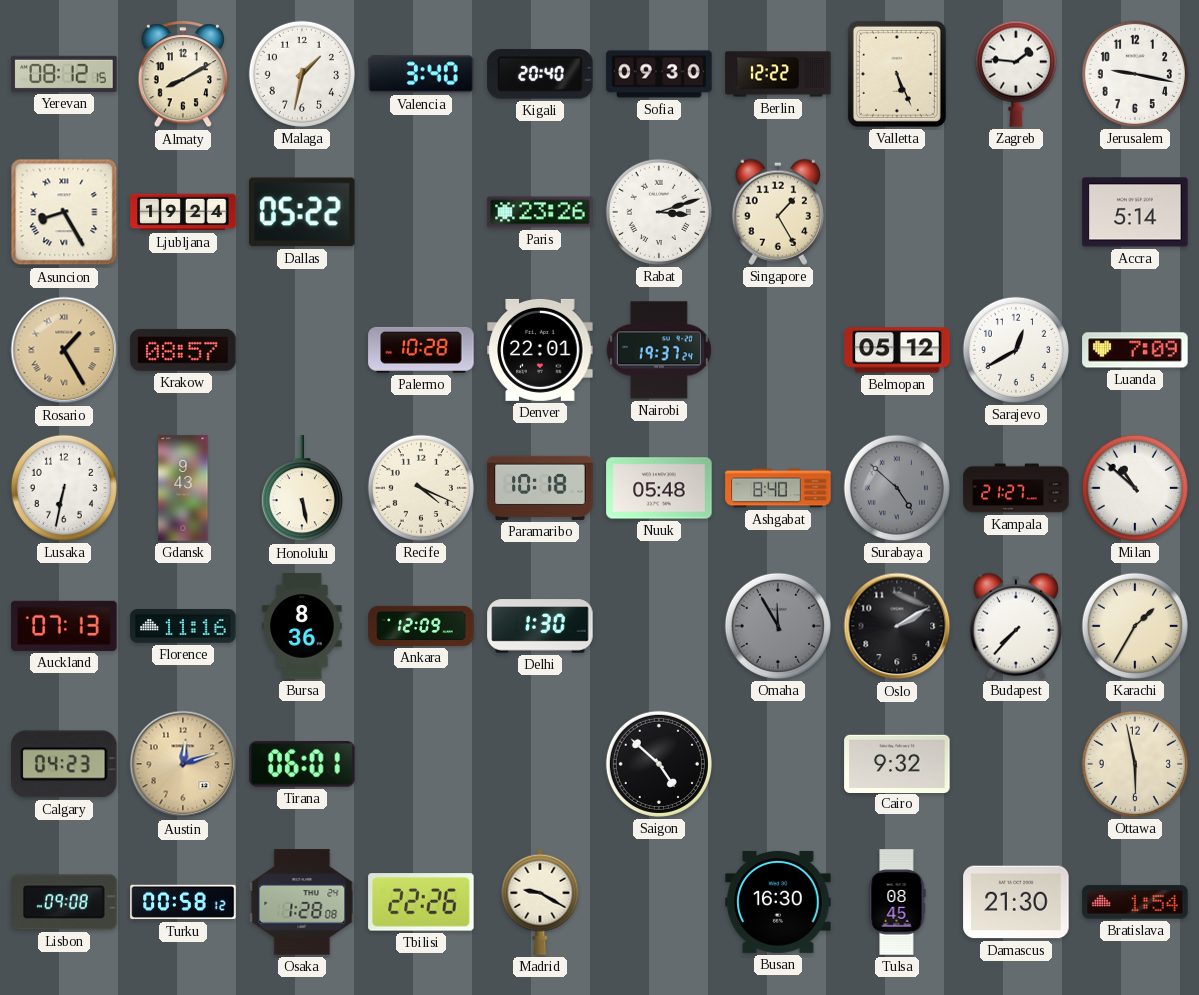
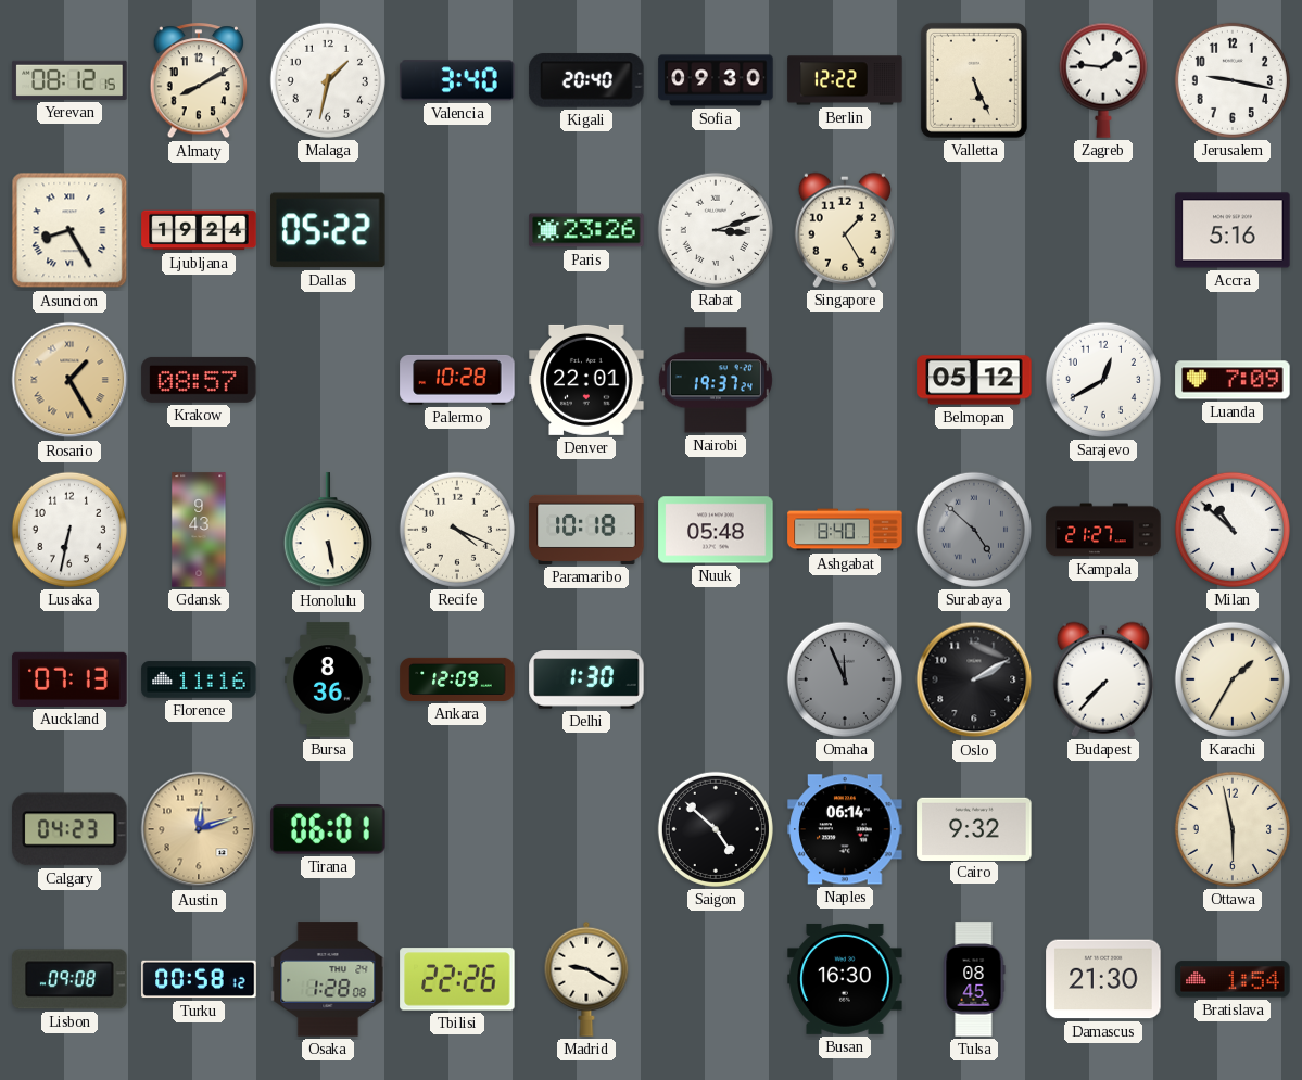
Accra: 5:14 -> 5:16
Omaha: 11:55 -> 11:56
Naples: none -> 06:14
